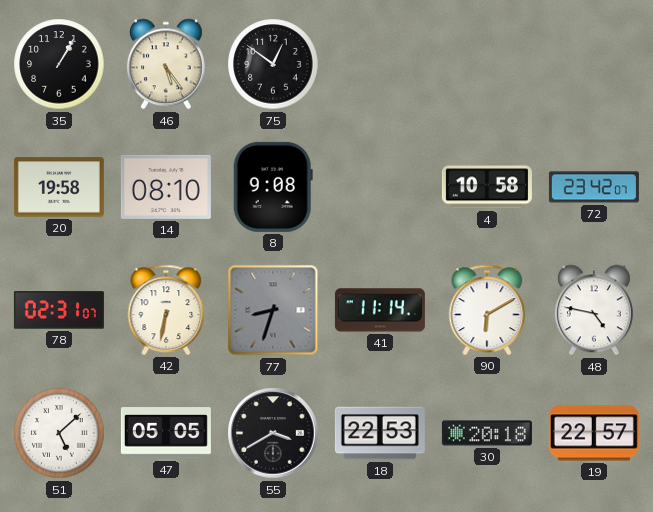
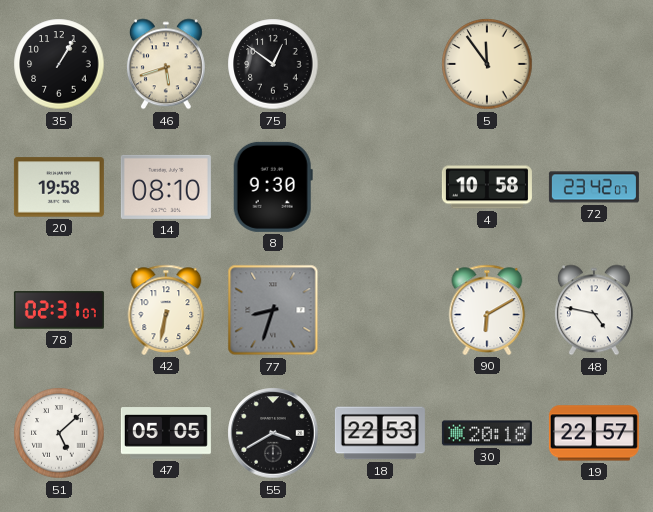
46: 5:24 -> 5:42
5: none -> 11:54
8: 9:08 -> 9:30
41: 11:14 -> none
